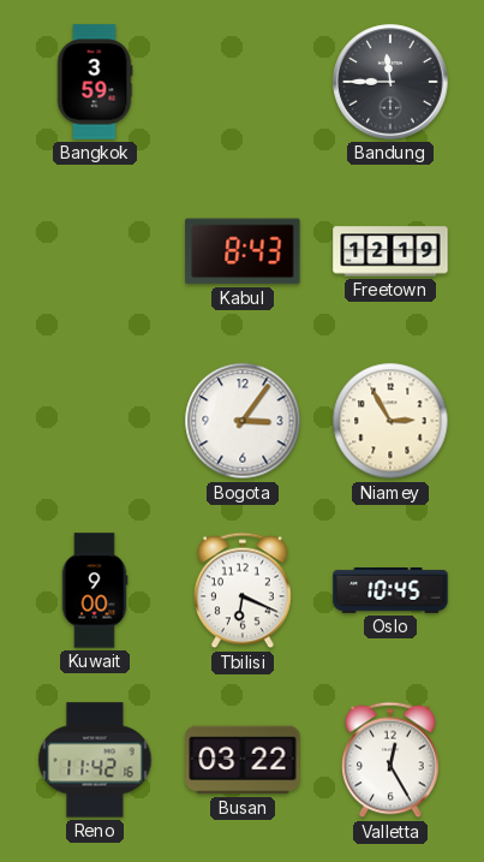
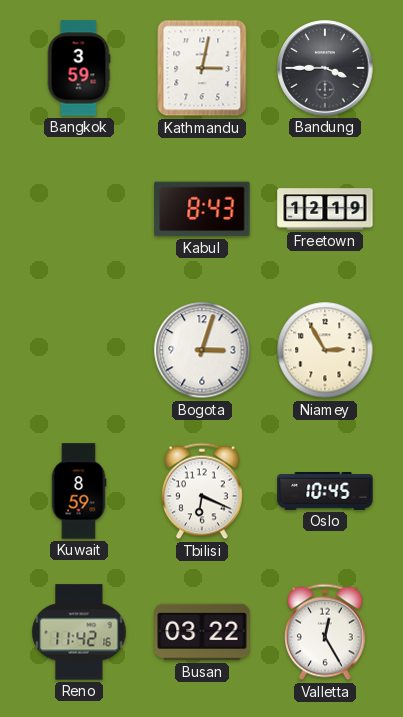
Kathmandu: none -> 3:02
Bandung: 11:45 -> 3:45
Bogota: 3:06 -> 3:03
Kuwait: 9:00 -> 8:59
